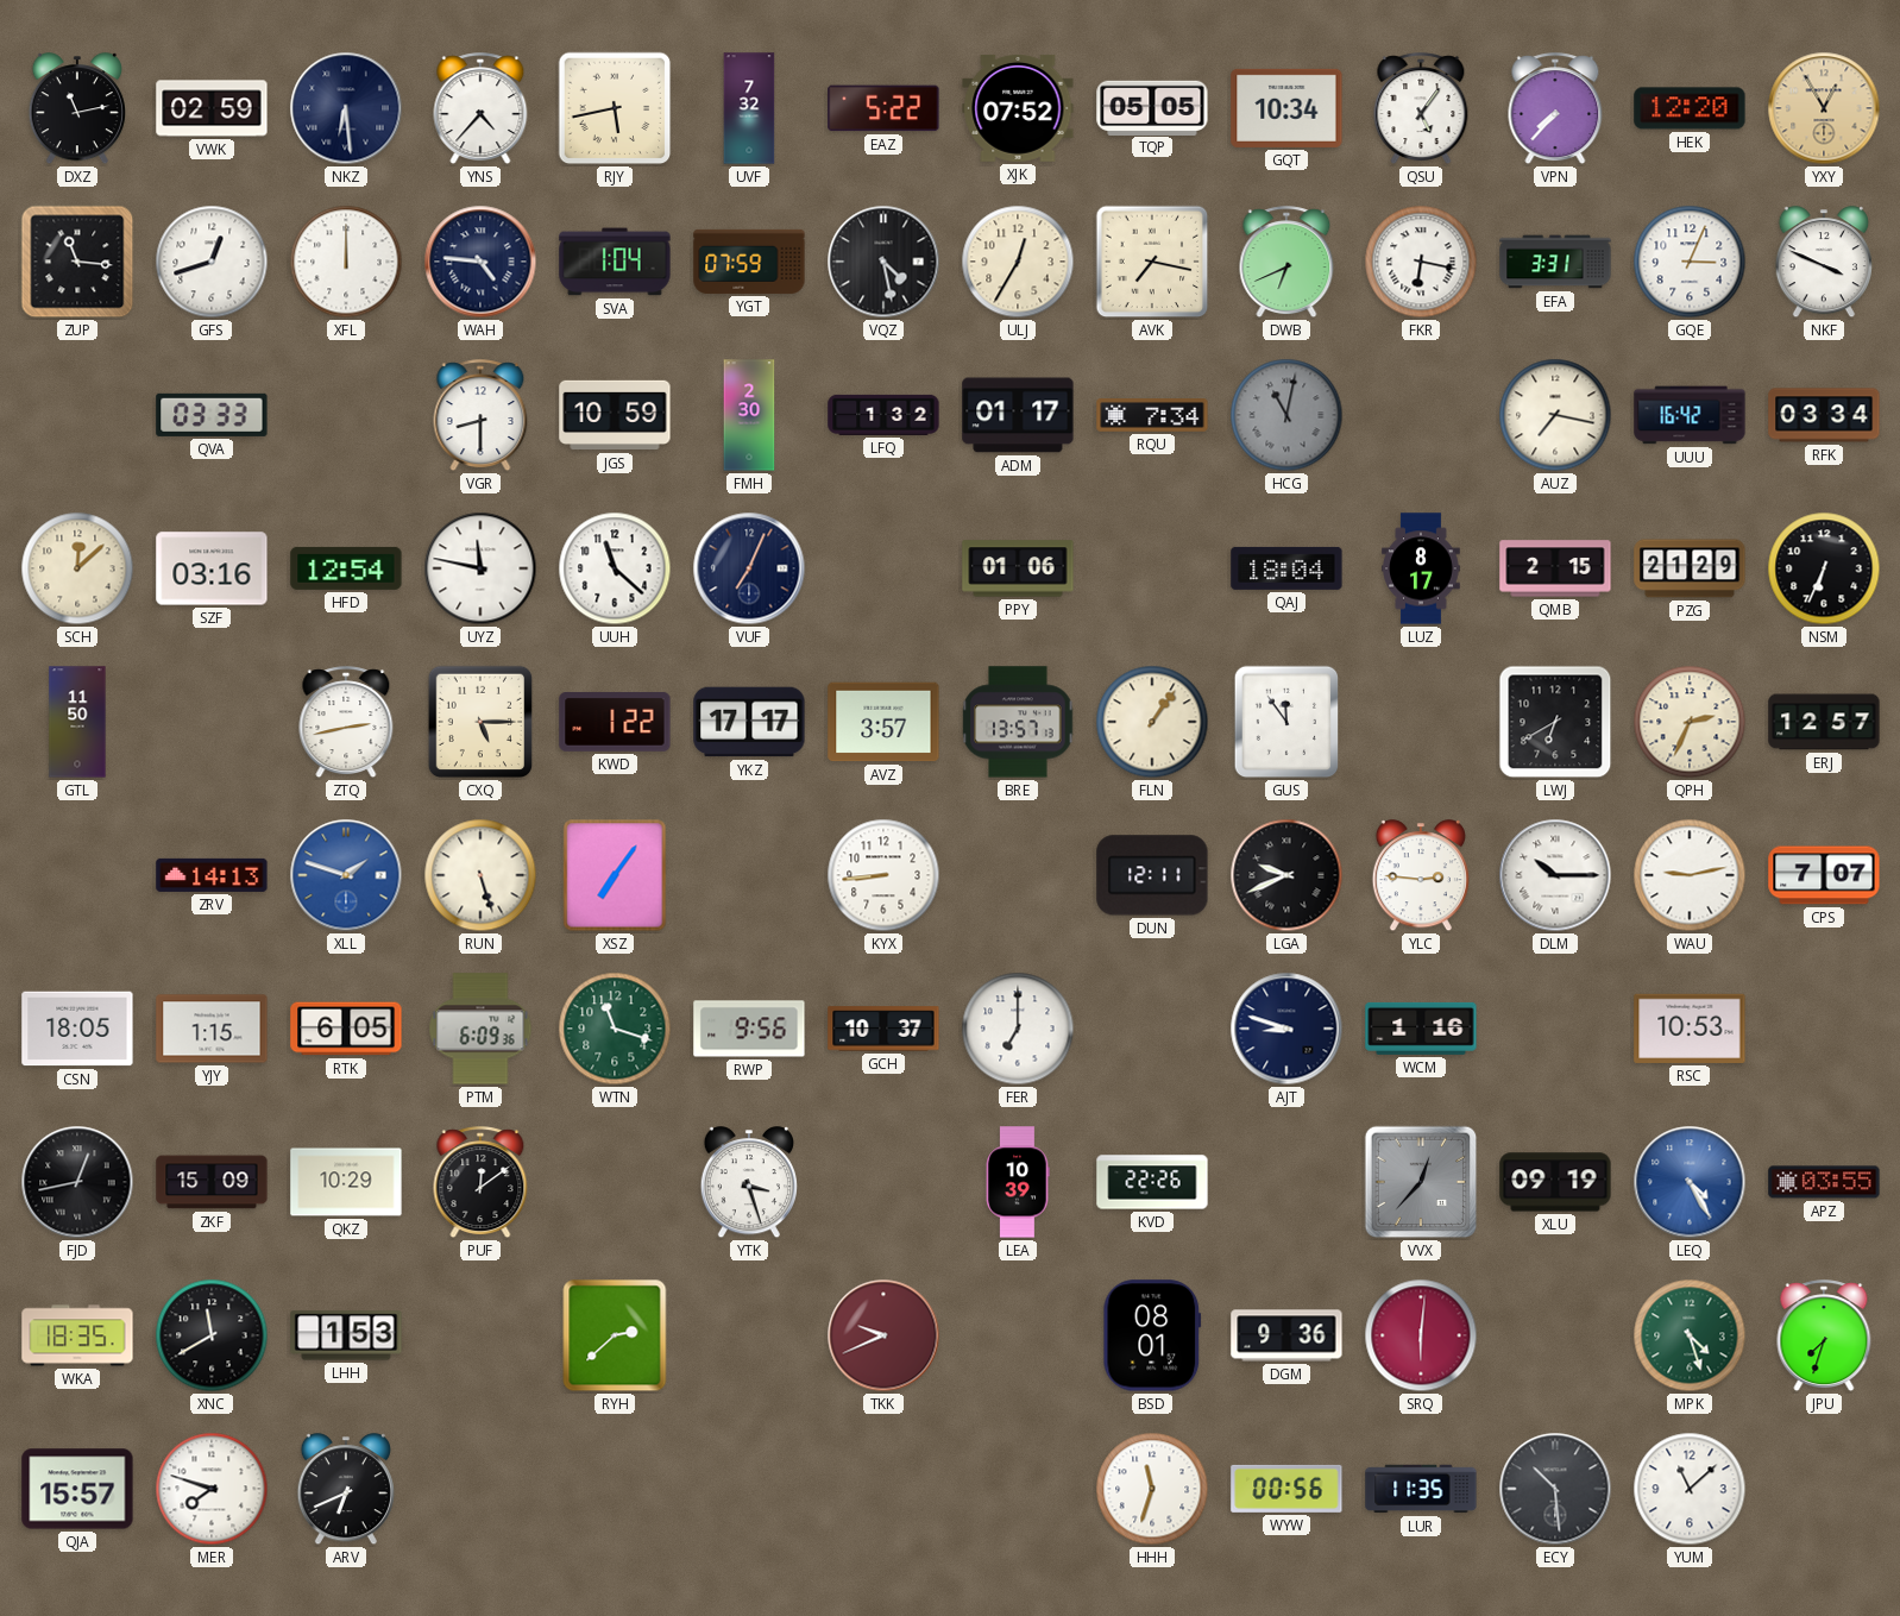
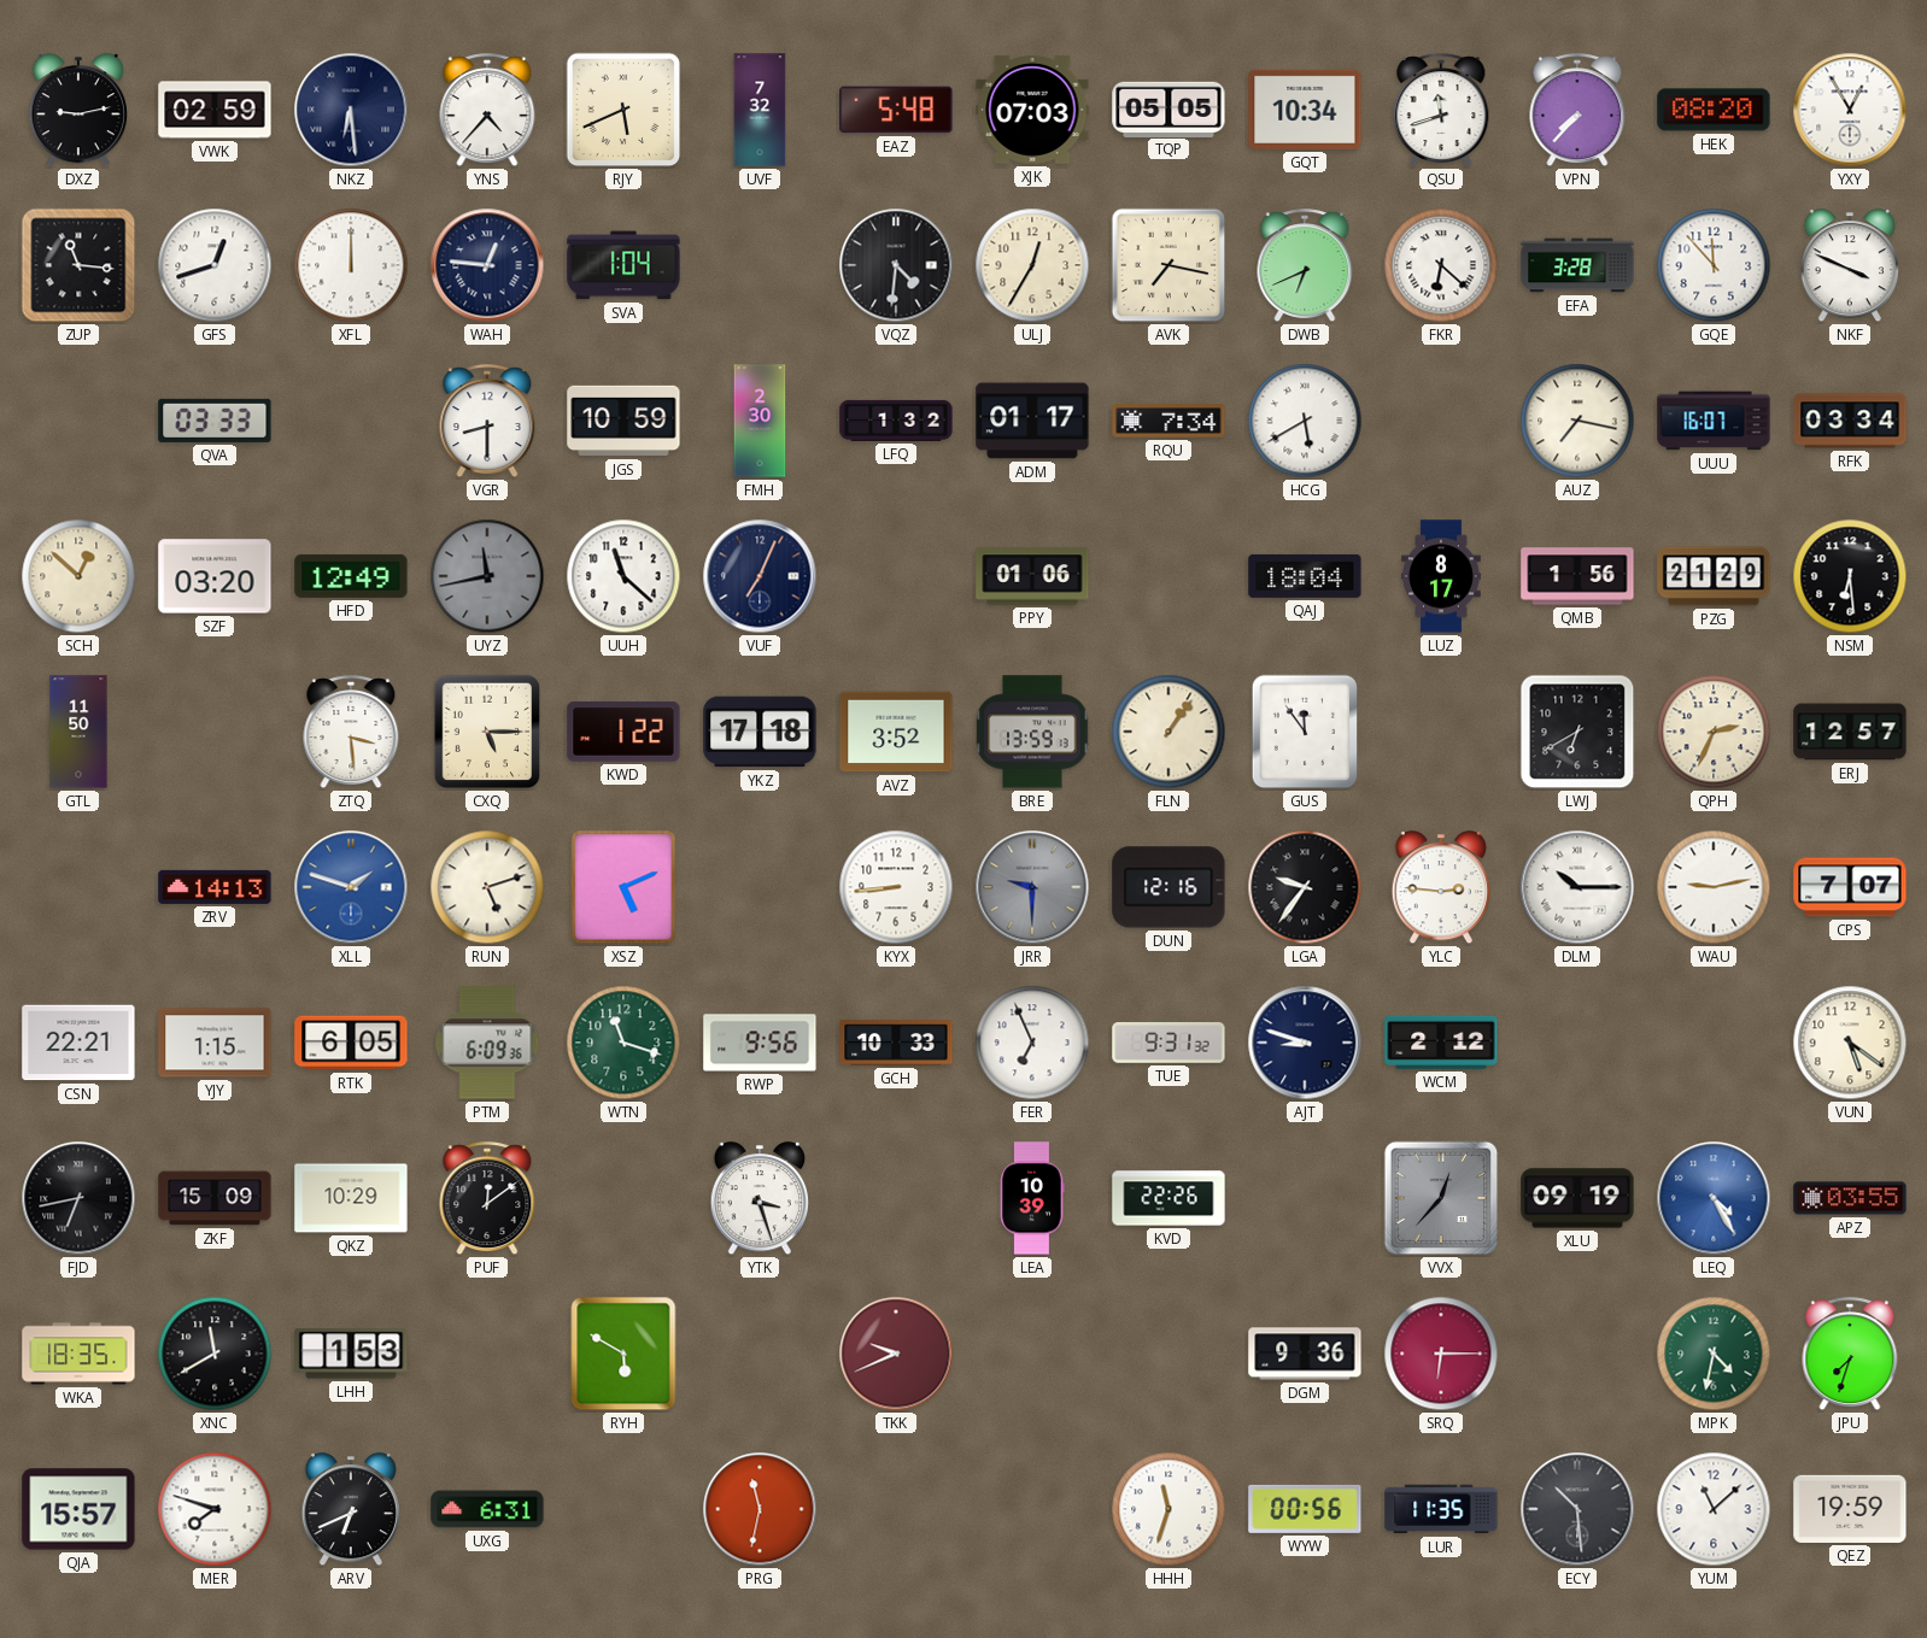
DXZ: 11:13 -> 9:13
RJY: 5:43 -> 5:41
EAZ: 5:22 -> 5:48
XJK: 07:52 -> 07:03
QSU: 5:06 -> 11:42
HEK: 12:20 -> 08:20
YXY dial: champagne -> white
WAH: 4:46 -> 12:46
YGT: 07:59 -> none
VQZ: 4:28 -> 4:31
FKR: 6:17 -> 6:22
EFA: 3:31 -> 3:28
GQE: 3:04 -> 11:53
HCG: 11:02 -> 5:40
HCG dial: grey -> white
UUU: 16:42 -> 16:07
SCH: 12:08 -> 12:52
SZF: 03:16 -> 03:20
HFD: 12:54 -> 12:49
UYZ: 11:47 -> 11:43
UYZ dial: white -> grey
QMB: 2:15 -> 1:56
NSM: 6:34 -> 6:29
ZTQ: 2:43 -> 3:29
YKZ: 17:17 -> 17:18
AVZ: 3:57 -> 3:52
BRE: 13:57 -> 13:59
RUN: 5:27 -> 5:12
XSZ: 7:06 -> 5:11
JRR: none -> 9:30
DUN: 12:11 -> 12:16
LGA: 9:41 -> 9:36
CSN: 18:05 -> 22:21
GCH: 10:37 -> 10:33
FER: 7:00 -> 6:56
TUE: none -> 9:31
WCM: 1:16 -> 2:12
RSC: 10:53 -> none
VUN: none -> 5:21
FJD: 12:43 -> 6:43
RYH: 2:38 -> 5:50
BSD: 08:01 -> none
SRQ: 6:01 -> 6:15
MPK: 4:27 -> 4:32
UXG: none -> 6:31
PRG: none -> 11:32
QEZ: none -> 19:59
